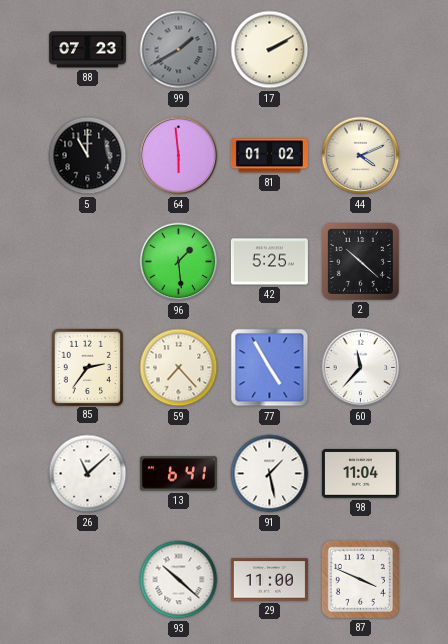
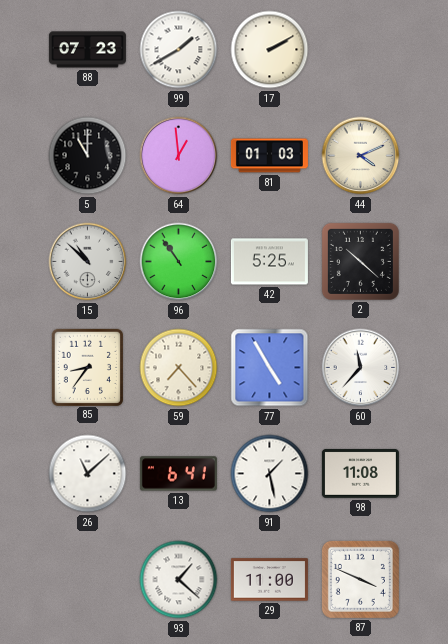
99 dial: grey -> white
64: 5:59 -> 12:59
81: 01:02 -> 01:03
15: none -> 10:52
96: 1:29 -> 10:54
85: 2:36 -> 8:36
98: 11:04 -> 11:08
93: 10:22 -> 1:22
